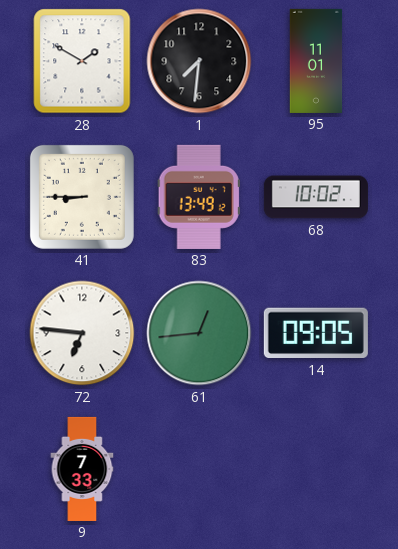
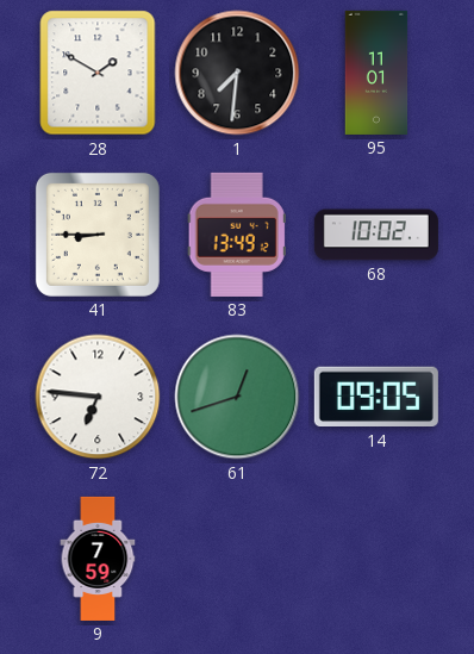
61: 12:44 -> 12:42
9: 7:33 -> 7:59
